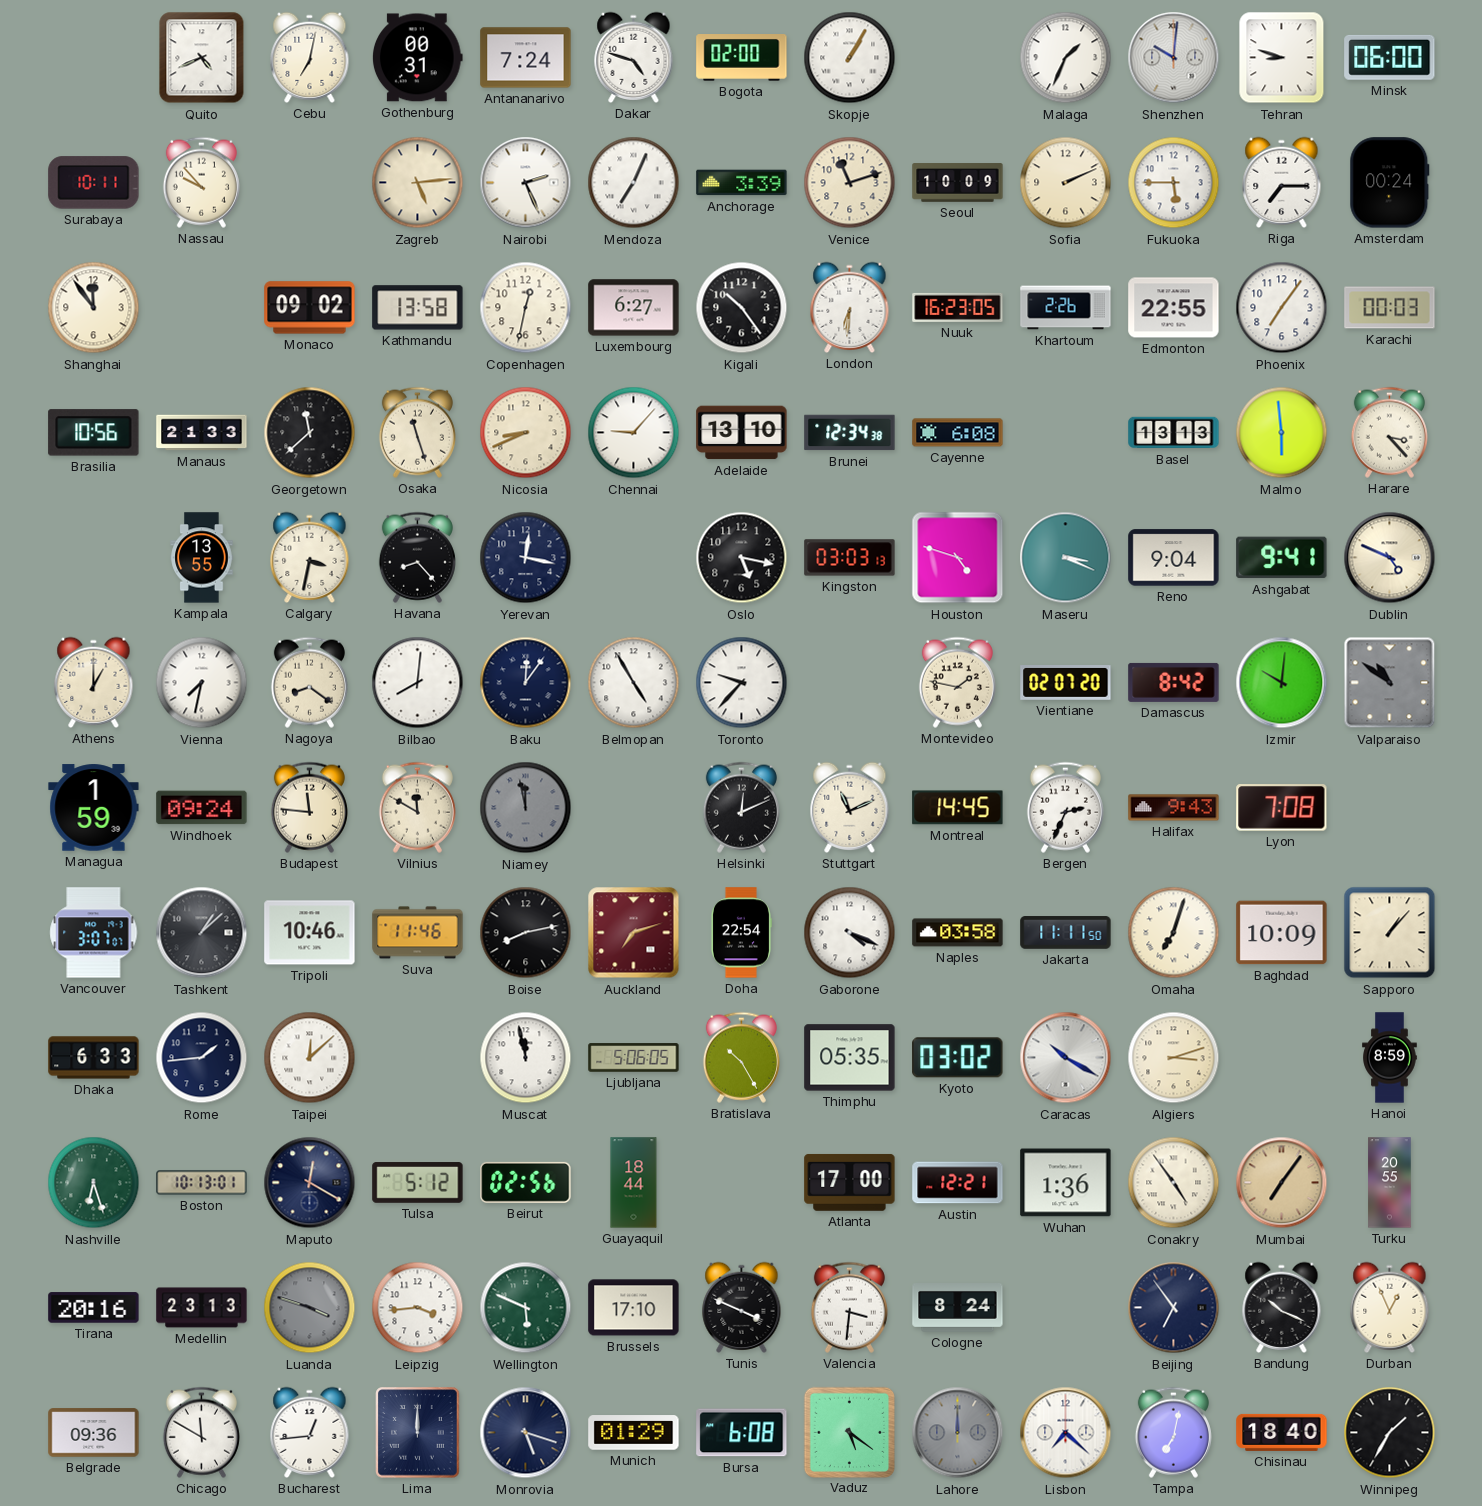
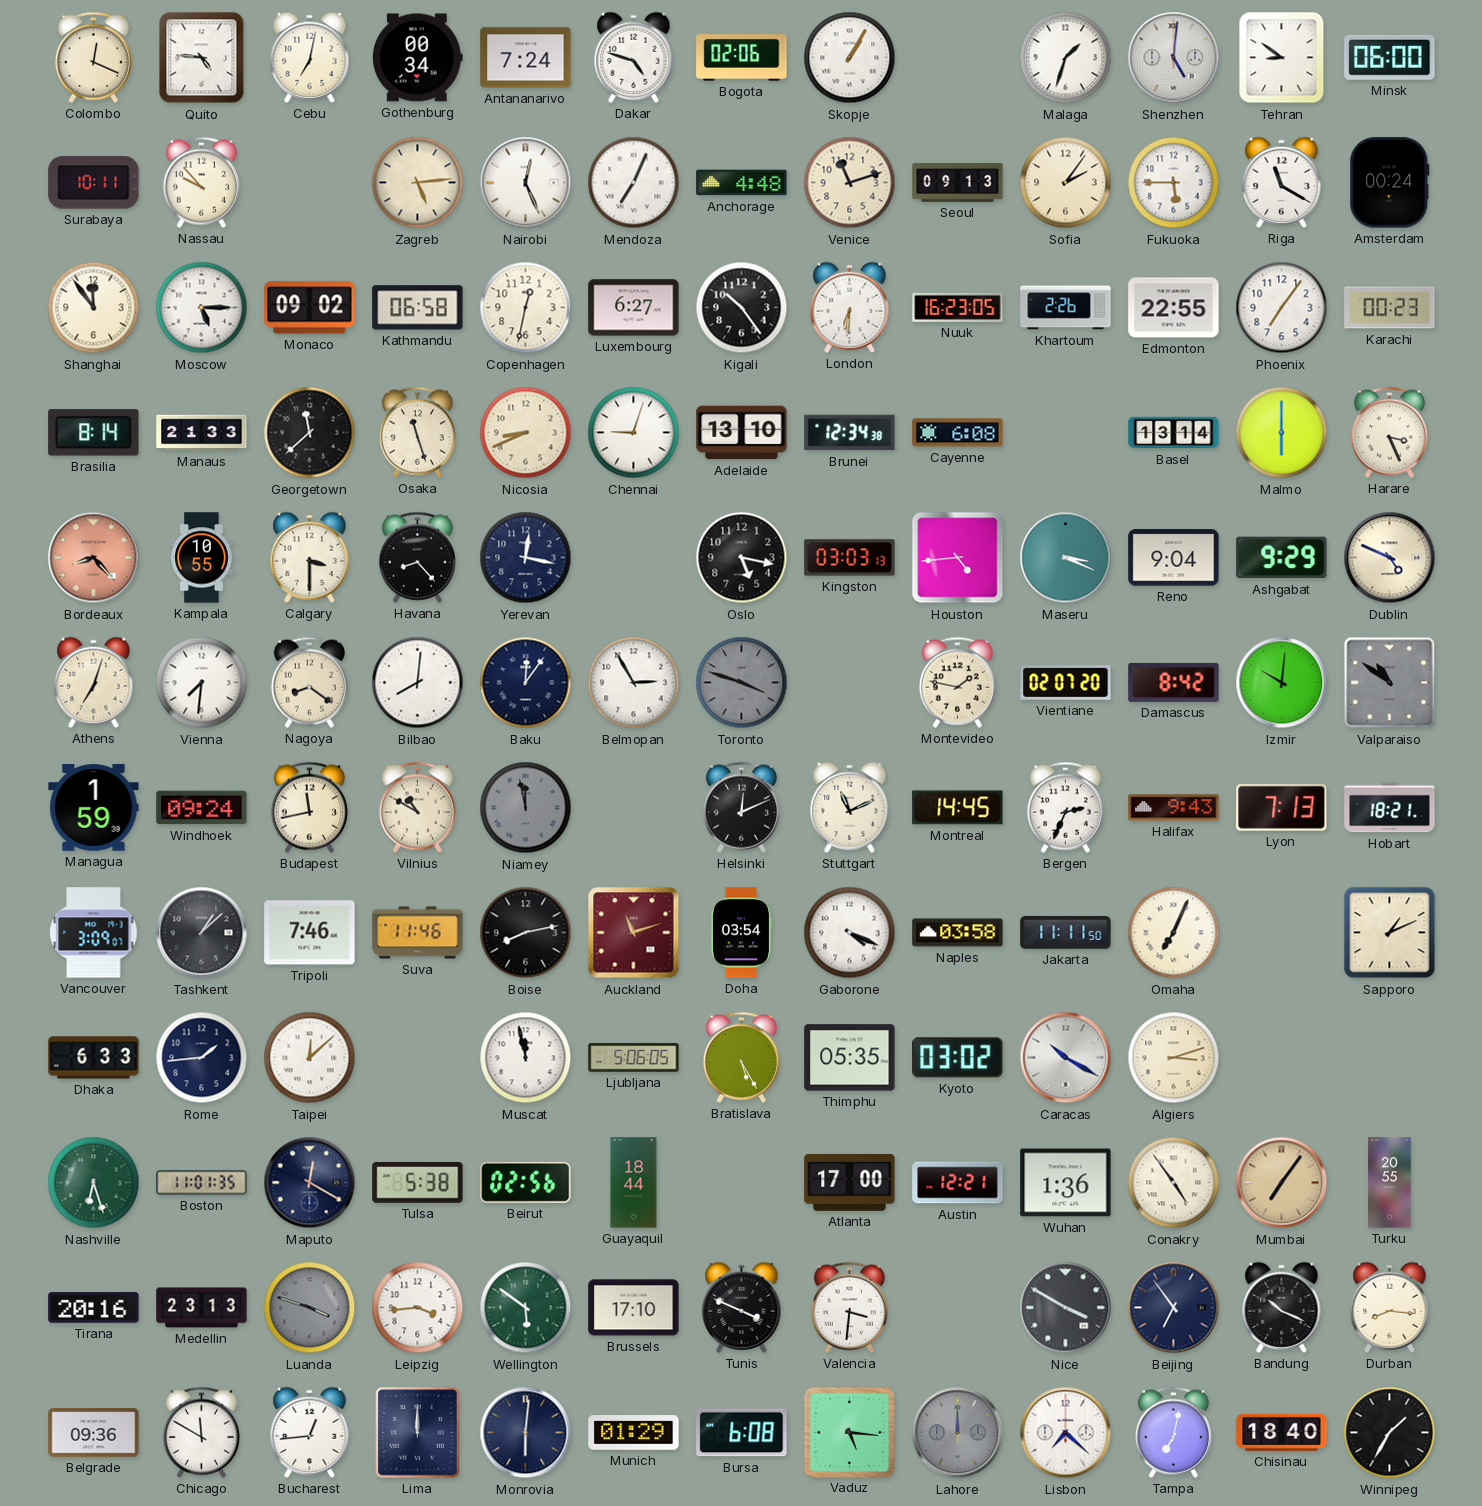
Colombo: none -> 12:19
Quito: 4:41 -> 4:46
Gothenburg: 00:31 -> 00:34
Bogota: 02:00 -> 02:06
Malaga: 1:34 -> 1:33
Shenzhen: 10:01 -> 5:01
Tehran: 8:48 -> 8:51
Nairobi: 2:26 -> 12:26
Anchorage: 3:39 -> 4:48
Seoul: 10:09 -> 09:13
Sofia: 2:11 -> 2:06
Riga: 7:15 -> 11:20
Moscow: none -> 5:15
Kathmandu: 13:58 -> 06:58
Karachi: 00:03 -> 00:23
Brasilia: 10:56 -> 8:14
Chennai: 9:07 -> 9:03
Basel: 13:13 -> 13:14
Malmo: 5:59 -> 6:00
Harare: 3:23 -> 3:26
Bordeaux: none -> 8:23
Kampala: 13:55 -> 10:55
Calgary: 3:32 -> 3:30
Houston: 4:48 -> 4:44
Ashgabat: 9:41 -> 9:29
Athens: 1:00 -> 7:03
Vienna: 7:32 -> 7:31
Belmopan: 4:55 -> 2:55
Toronto: 9:37 -> 3:48
Toronto dial: white -> grey
Budapest: 11:46 -> 11:43
Vilnius: 11:50 -> 10:50
Lyon: 7:08 -> 7:13
Hobart: none -> 18:21
Vancouver: 3:07 -> 3:09
Tripoli: 10:46 -> 7:46
Auckland: 7:12 -> 11:12
Doha: 22:54 -> 03:54
Omaha: 7:03 -> 7:04
Baghdad: 10:09 -> none
Sapporo: 1:07 -> 1:11
Bratislava: 10:25 -> 5:25
Hanoi: 8:59 -> none
Boston: 10:13 -> 11:01
Tulsa: 5:12 -> 5:38
Wellington: 5:49 -> 5:51
Cologne: 8:24 -> none
Nice: none -> 3:50
Durban: 12:56 -> 8:16
Monrovia: 5:18 -> 6:01
Vaduz: 5:21 -> 5:16
